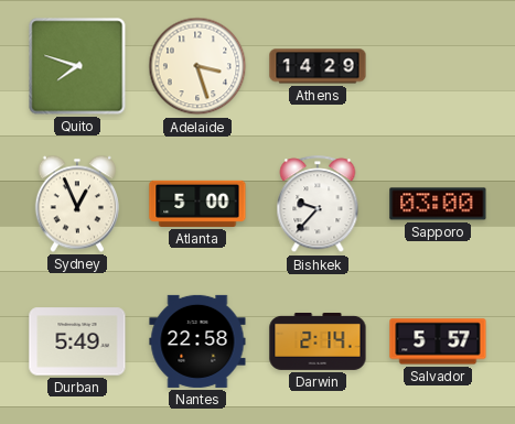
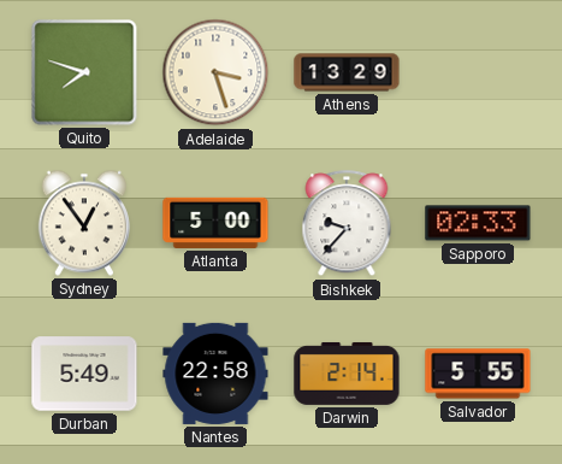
Athens: 14:29 -> 13:29
Sydney: 12:56 -> 12:54
Sapporo: 03:00 -> 02:33
Salvador: 5:57 -> 5:55
